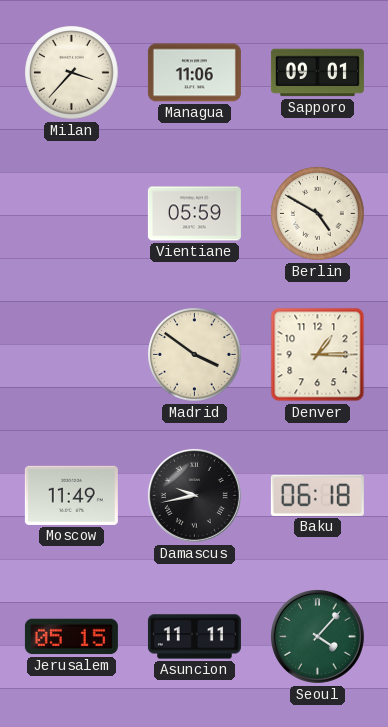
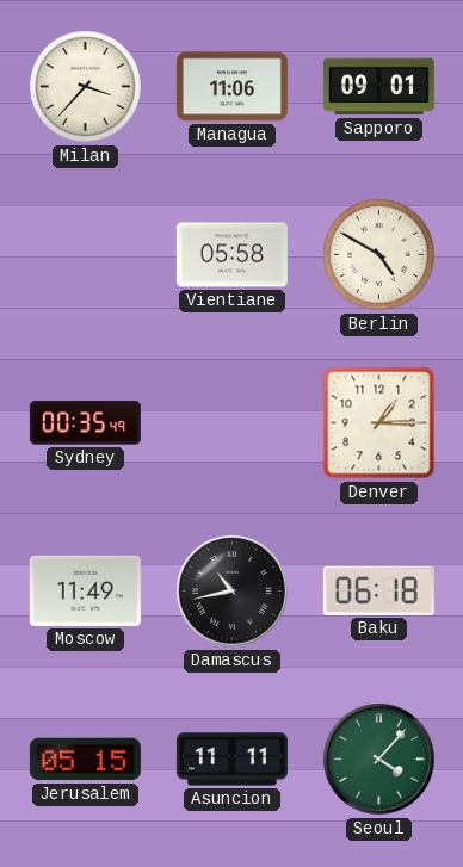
Vientiane: 05:59 -> 05:58
Sydney: none -> 00:35
Madrid: 3:51 -> none
Damascus: 9:43 -> 10:43
